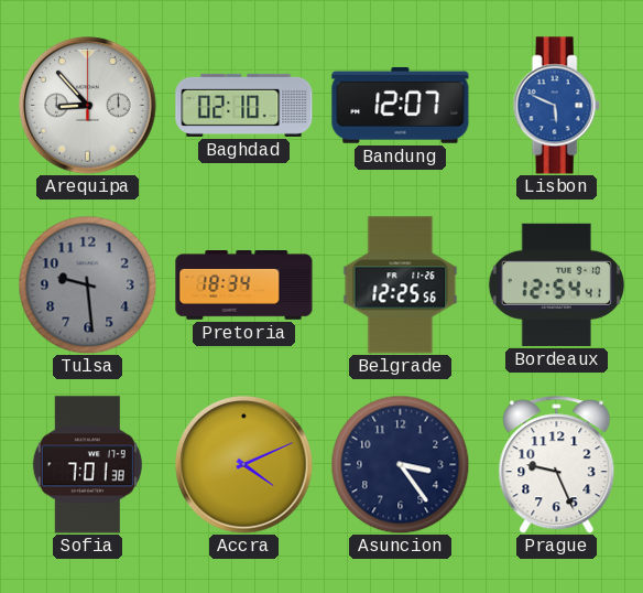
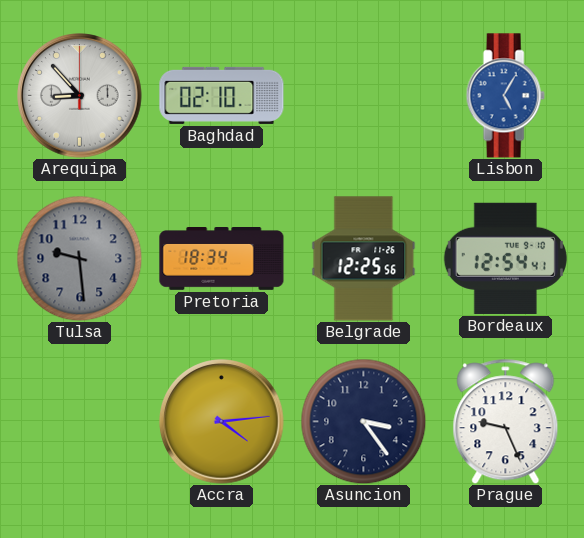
Bandung: 12:07 -> none
Lisbon: 5:49 -> 5:05
Sofia: 7:01 -> none
Accra: 4:11 -> 4:14
